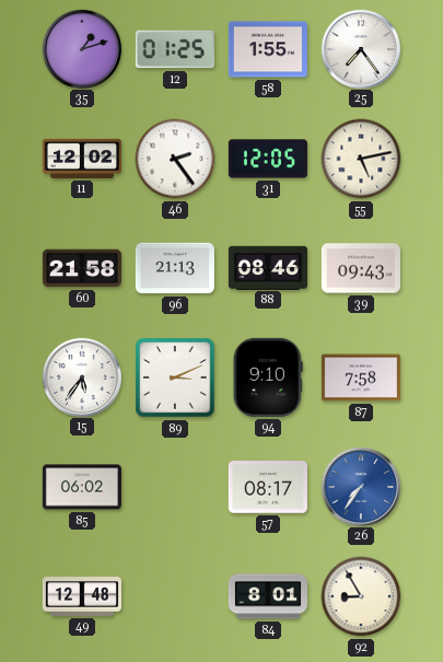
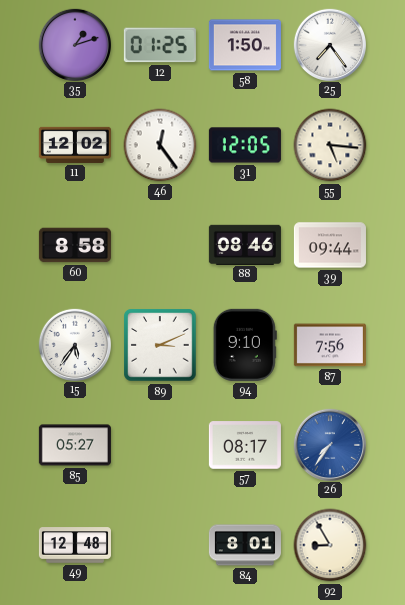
58: 1:55 -> 1:50
46: 2:24 -> 12:24
55: 5:13 -> 5:16
60: 21:58 -> 8:58
96: 21:13 -> none
39: 09:43 -> 09:44
87: 7:58 -> 7:56
85: 06:02 -> 05:27
